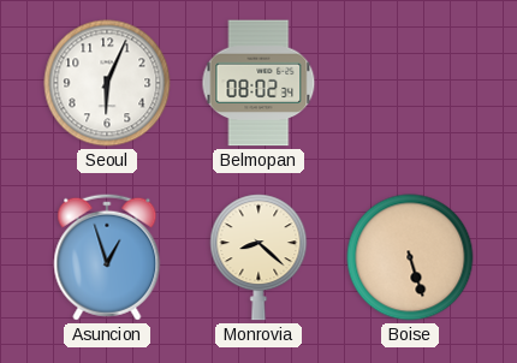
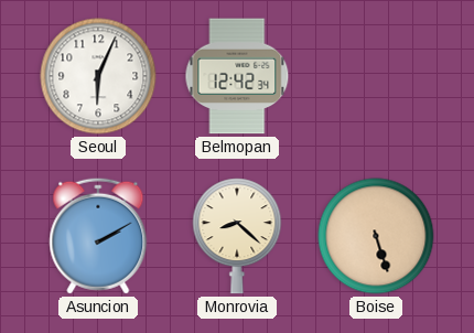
Belmopan: 08:02 -> 12:42
Asuncion: 12:57 -> 2:10
